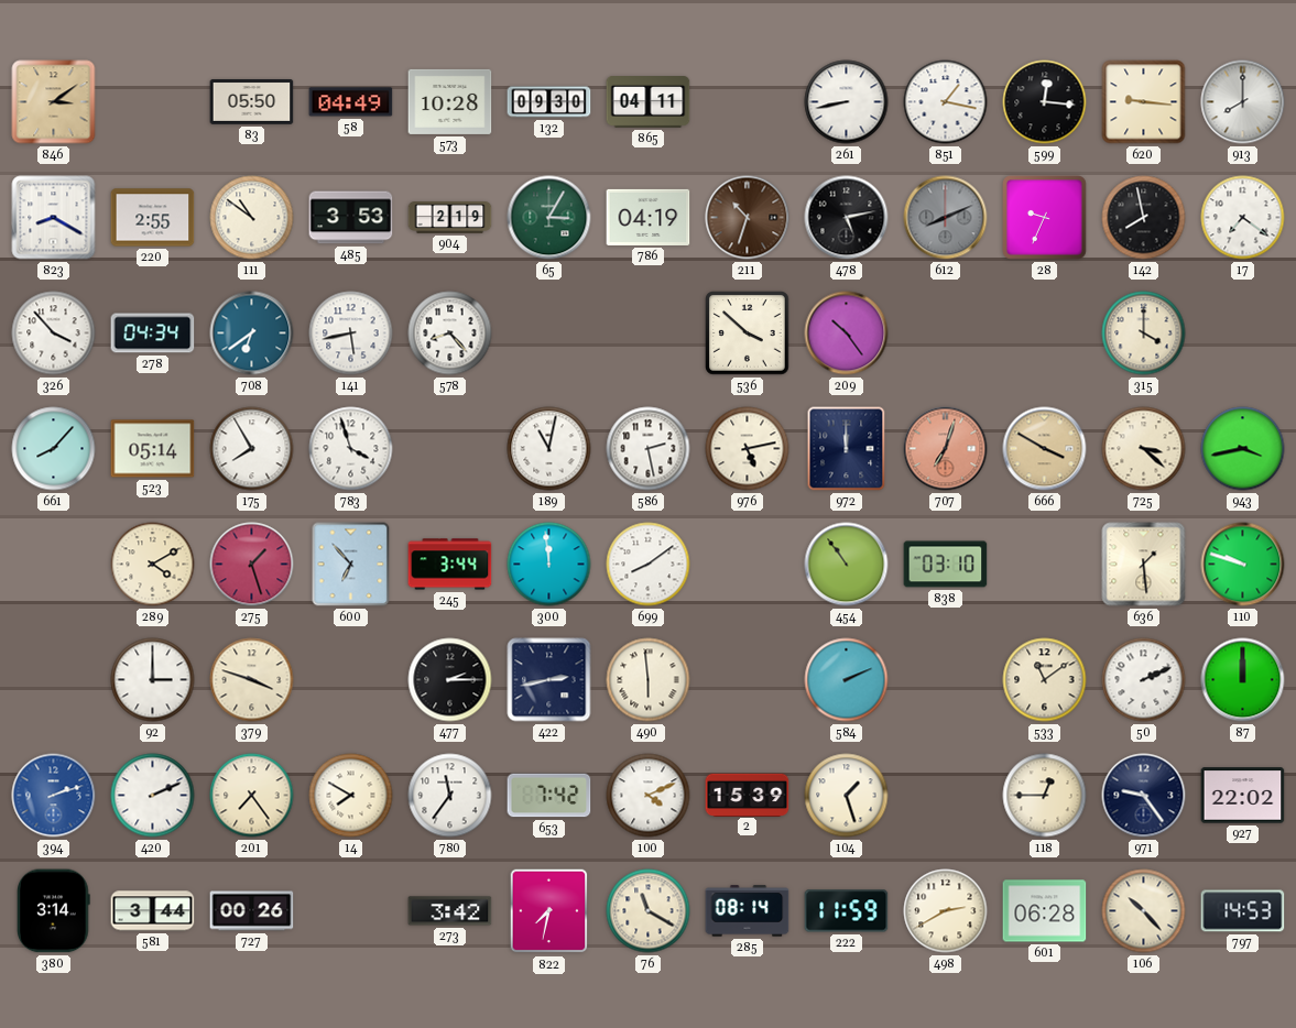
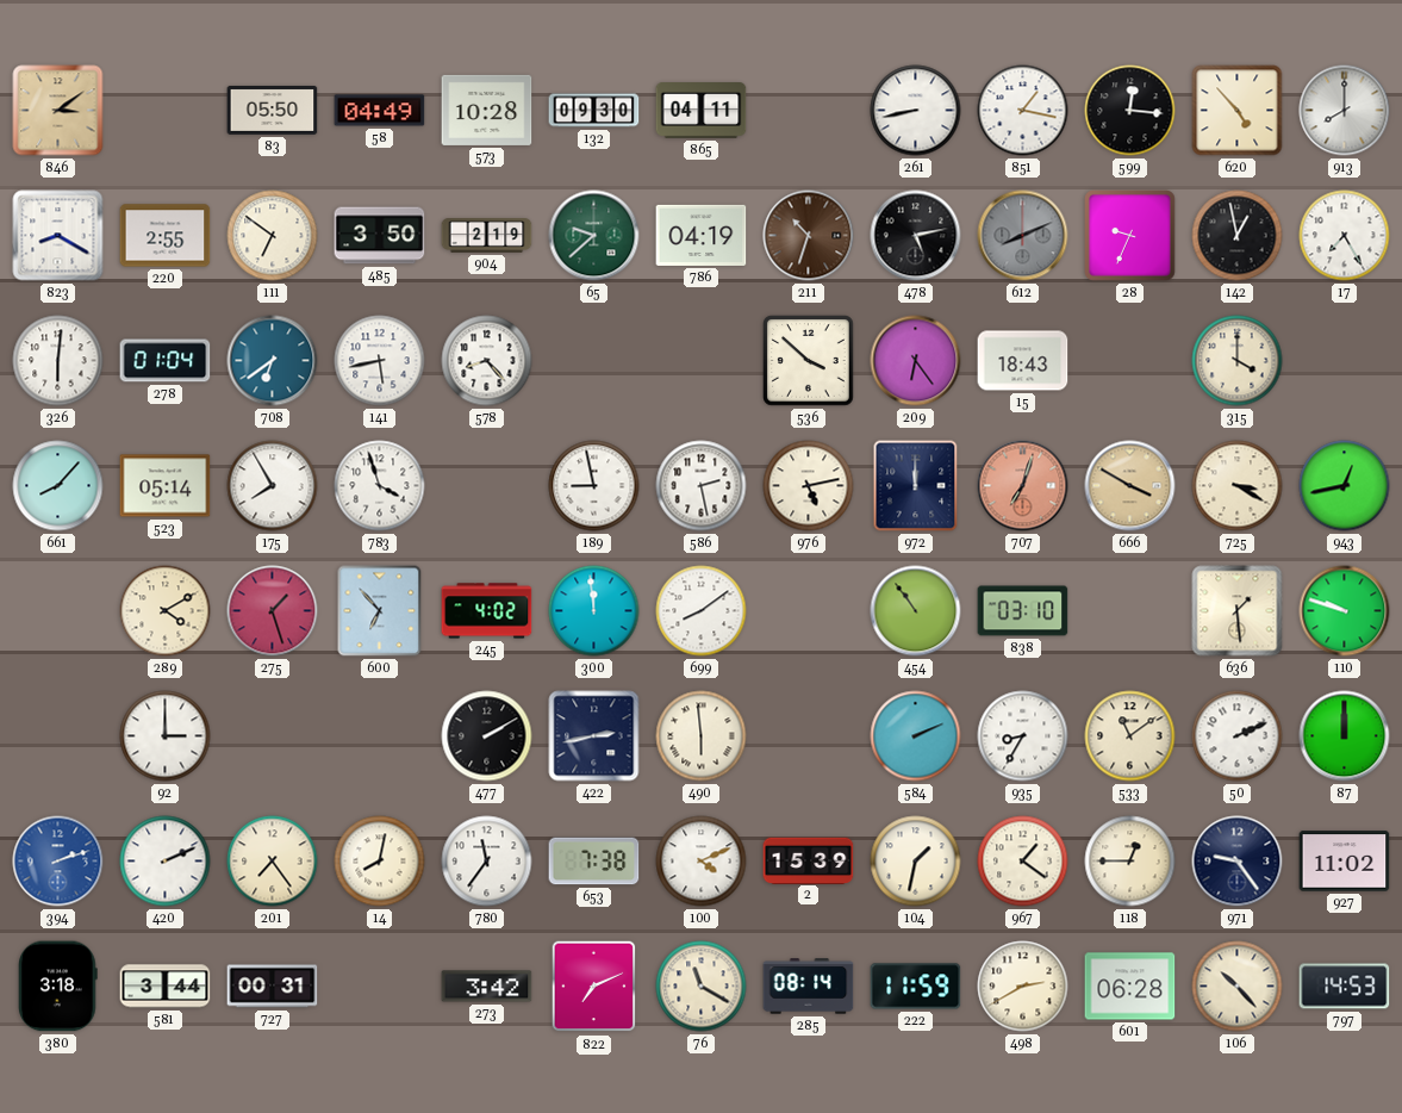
620: 9:16 -> 4:53
111: 10:51 -> 6:51
485: 3:53 -> 3:50
65: 3:05 -> 9:38
142: 7:58 -> 12:58
17: 7:21 -> 7:25
326: 3:53 -> 6:01
278: 04:34 -> 01:04
209: 10:24 -> 6:24
15: none -> 18:43
189: 11:02 -> 8:58
725: 3:22 -> 3:20
943: 3:43 -> 12:43
245: 3:44 -> 4:02
379: 3:48 -> none
477: 2:15 -> 2:10
935: none -> 8:35
14: 7:50 -> 8:02
653: 7:42 -> 7:38
104: 1:27 -> 1:32
967: none -> 1:21
927: 22:02 -> 11:02
380: 3:14 -> 3:18
727: 00:26 -> 00:31
822: 7:32 -> 7:11
